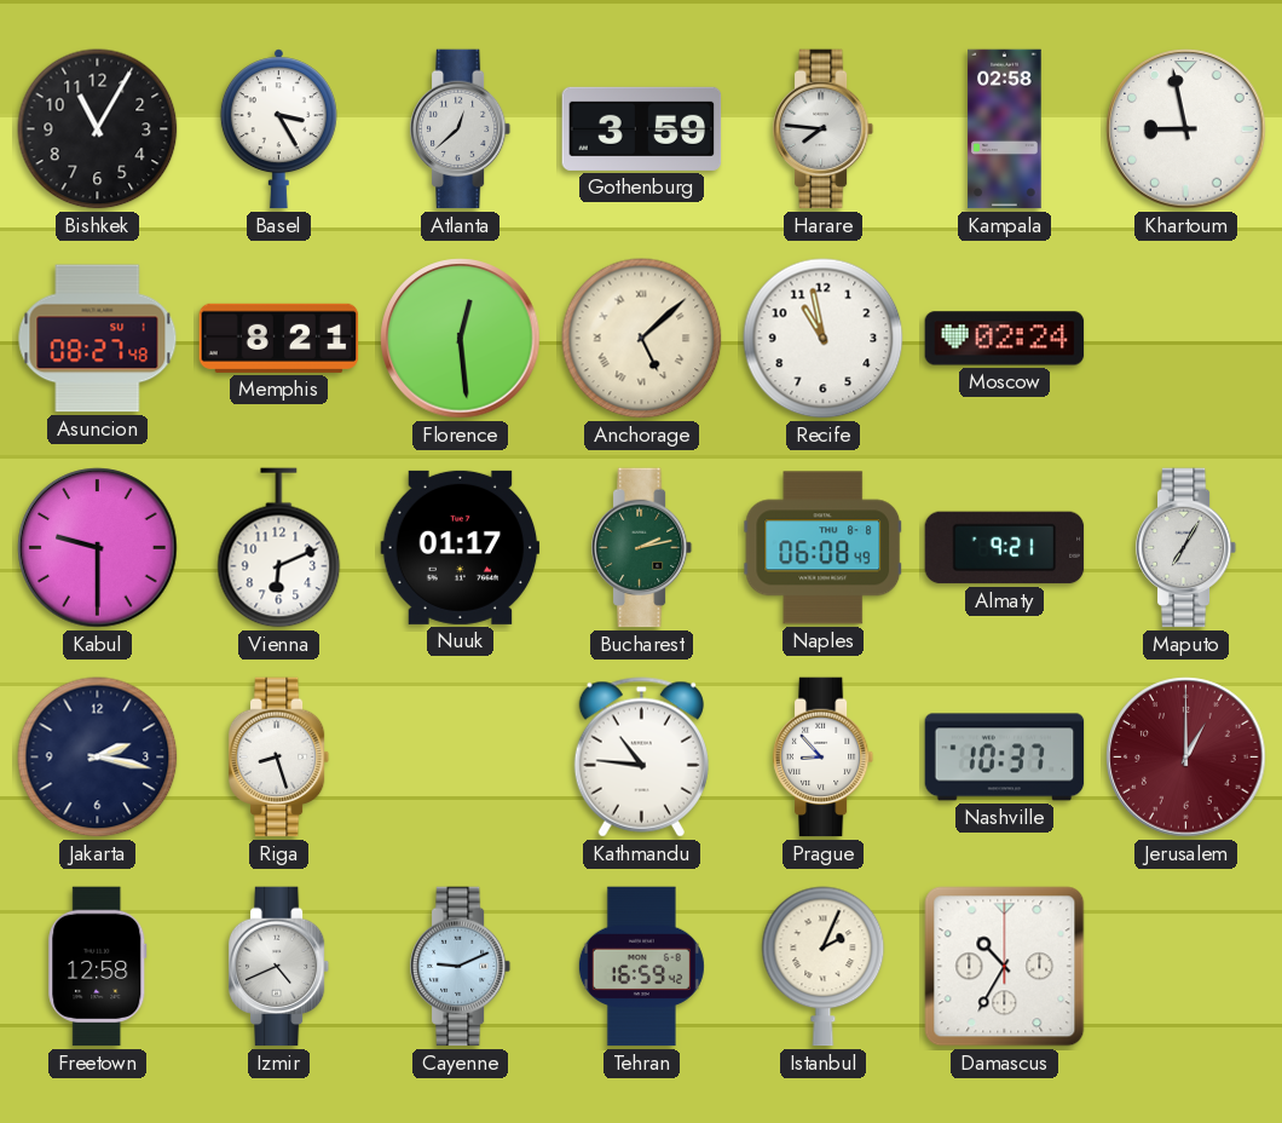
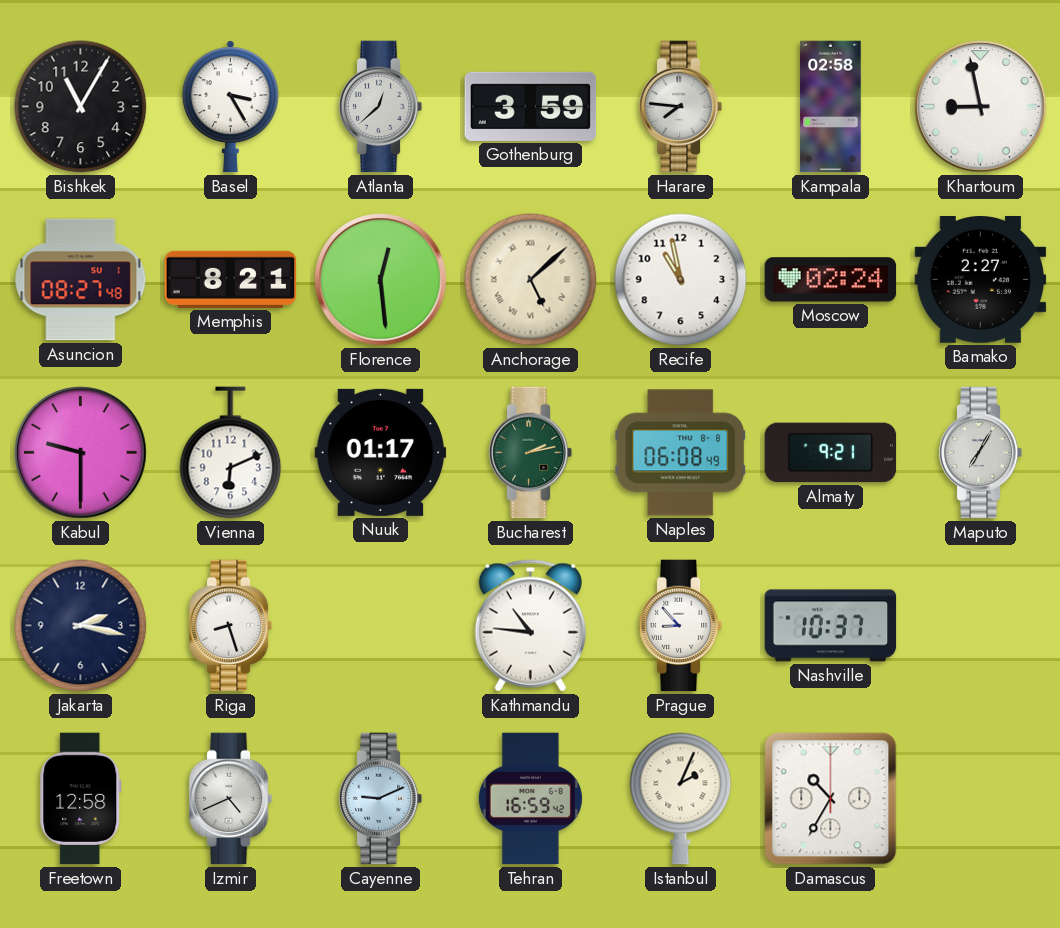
Bamako: none -> 2:27
Jerusalem: 1:00 -> none
